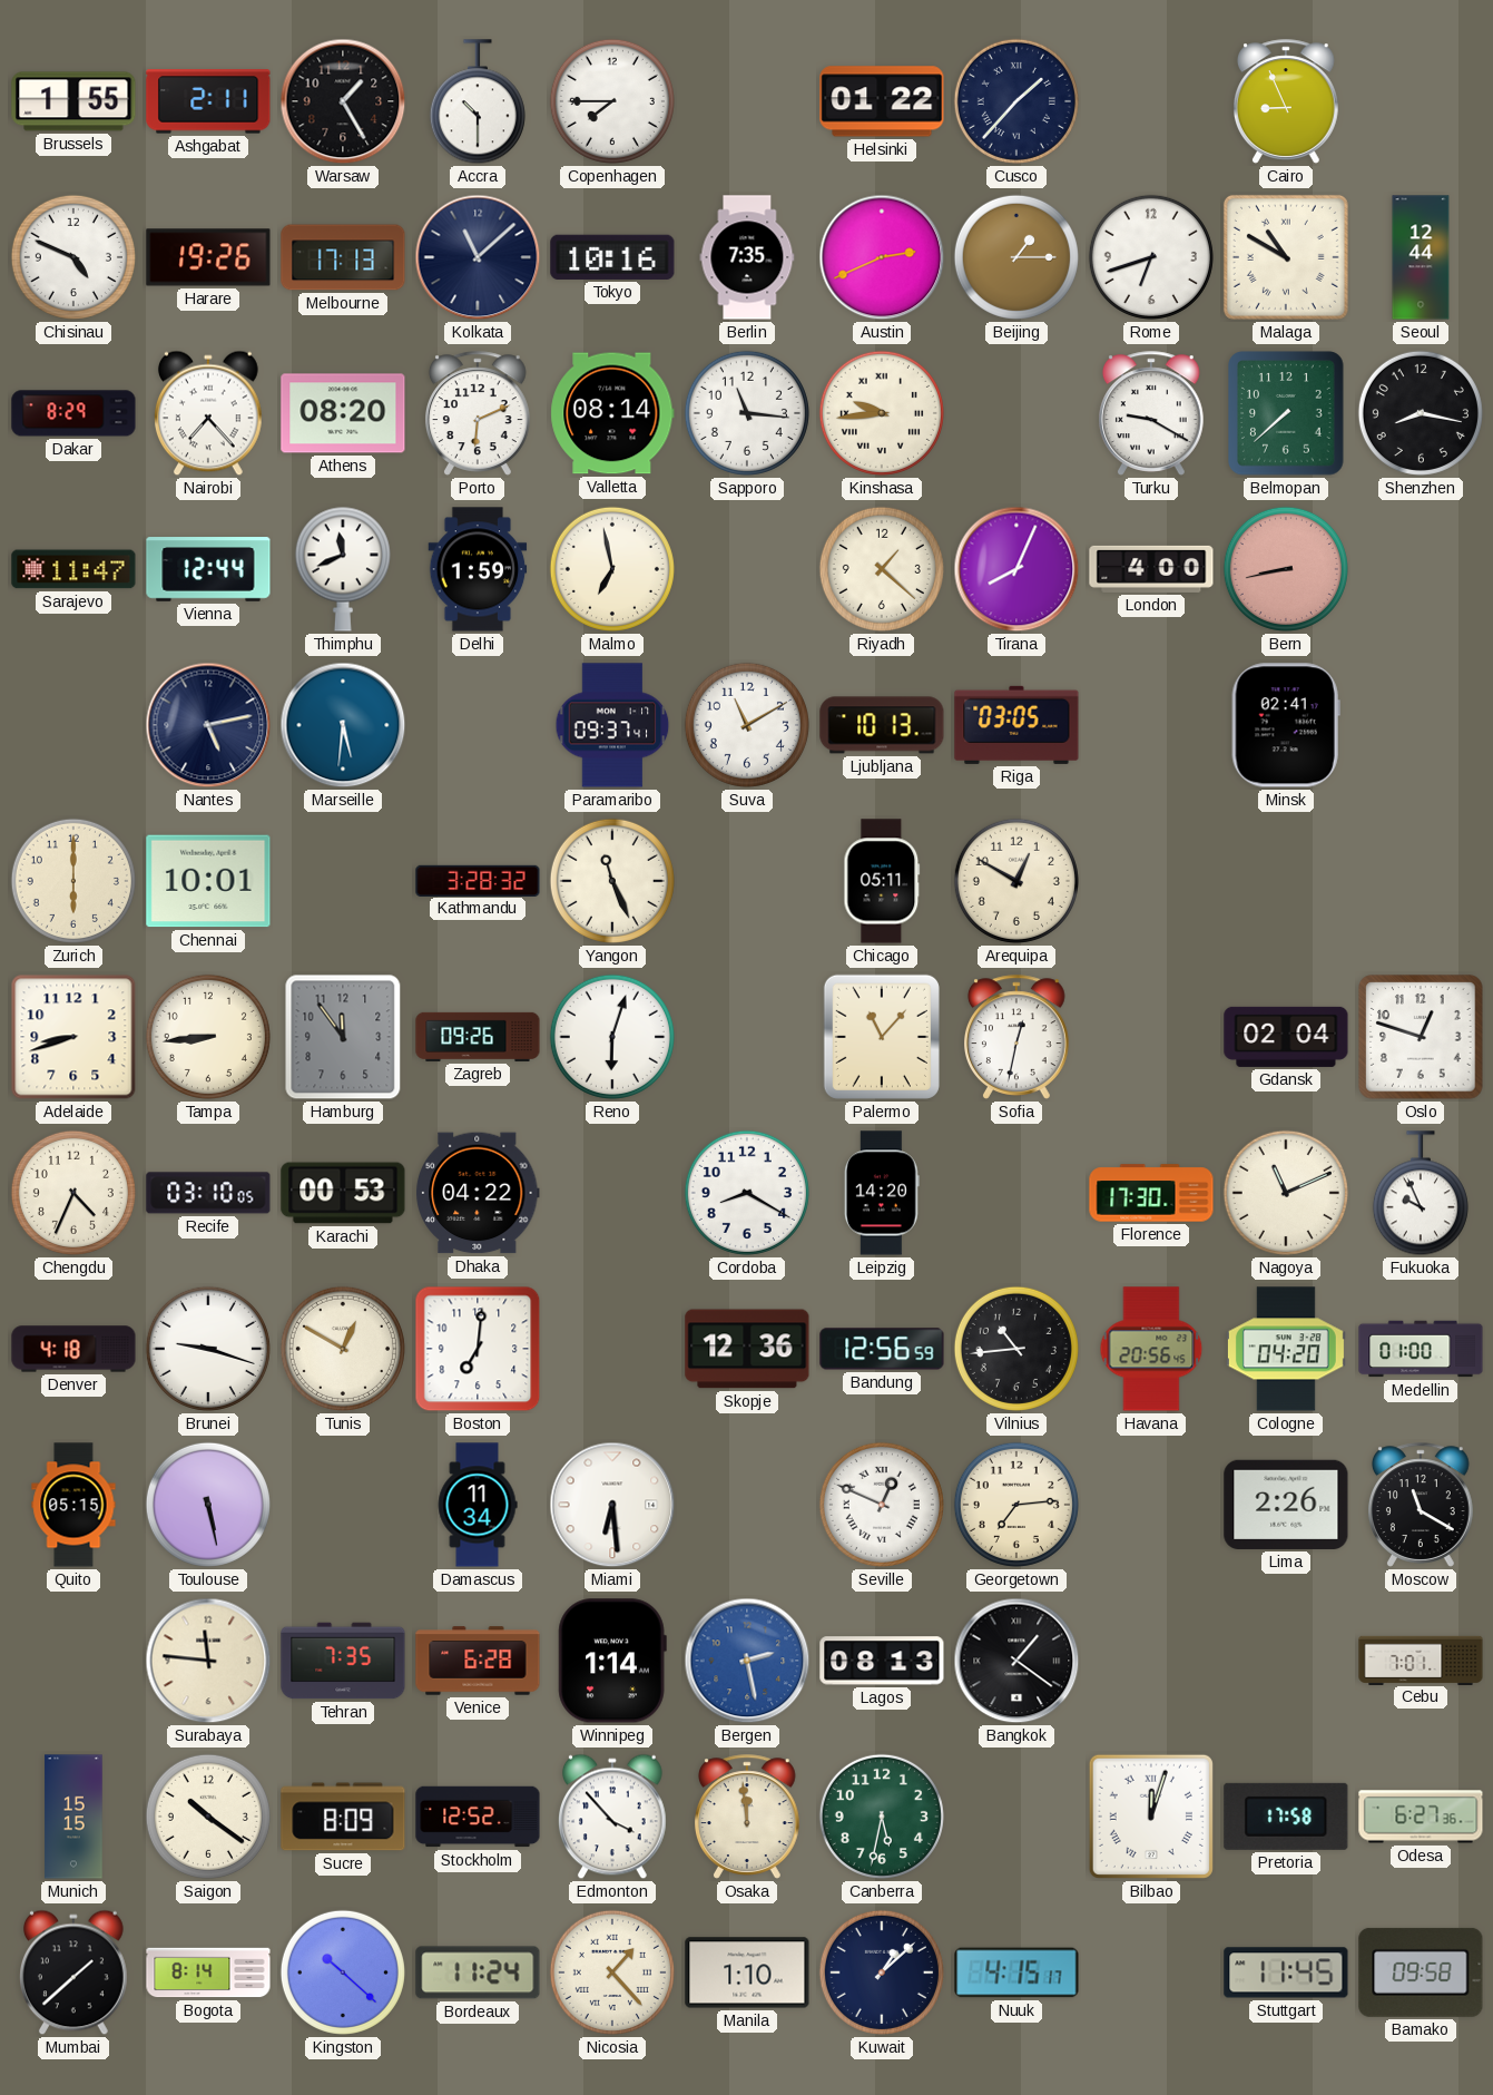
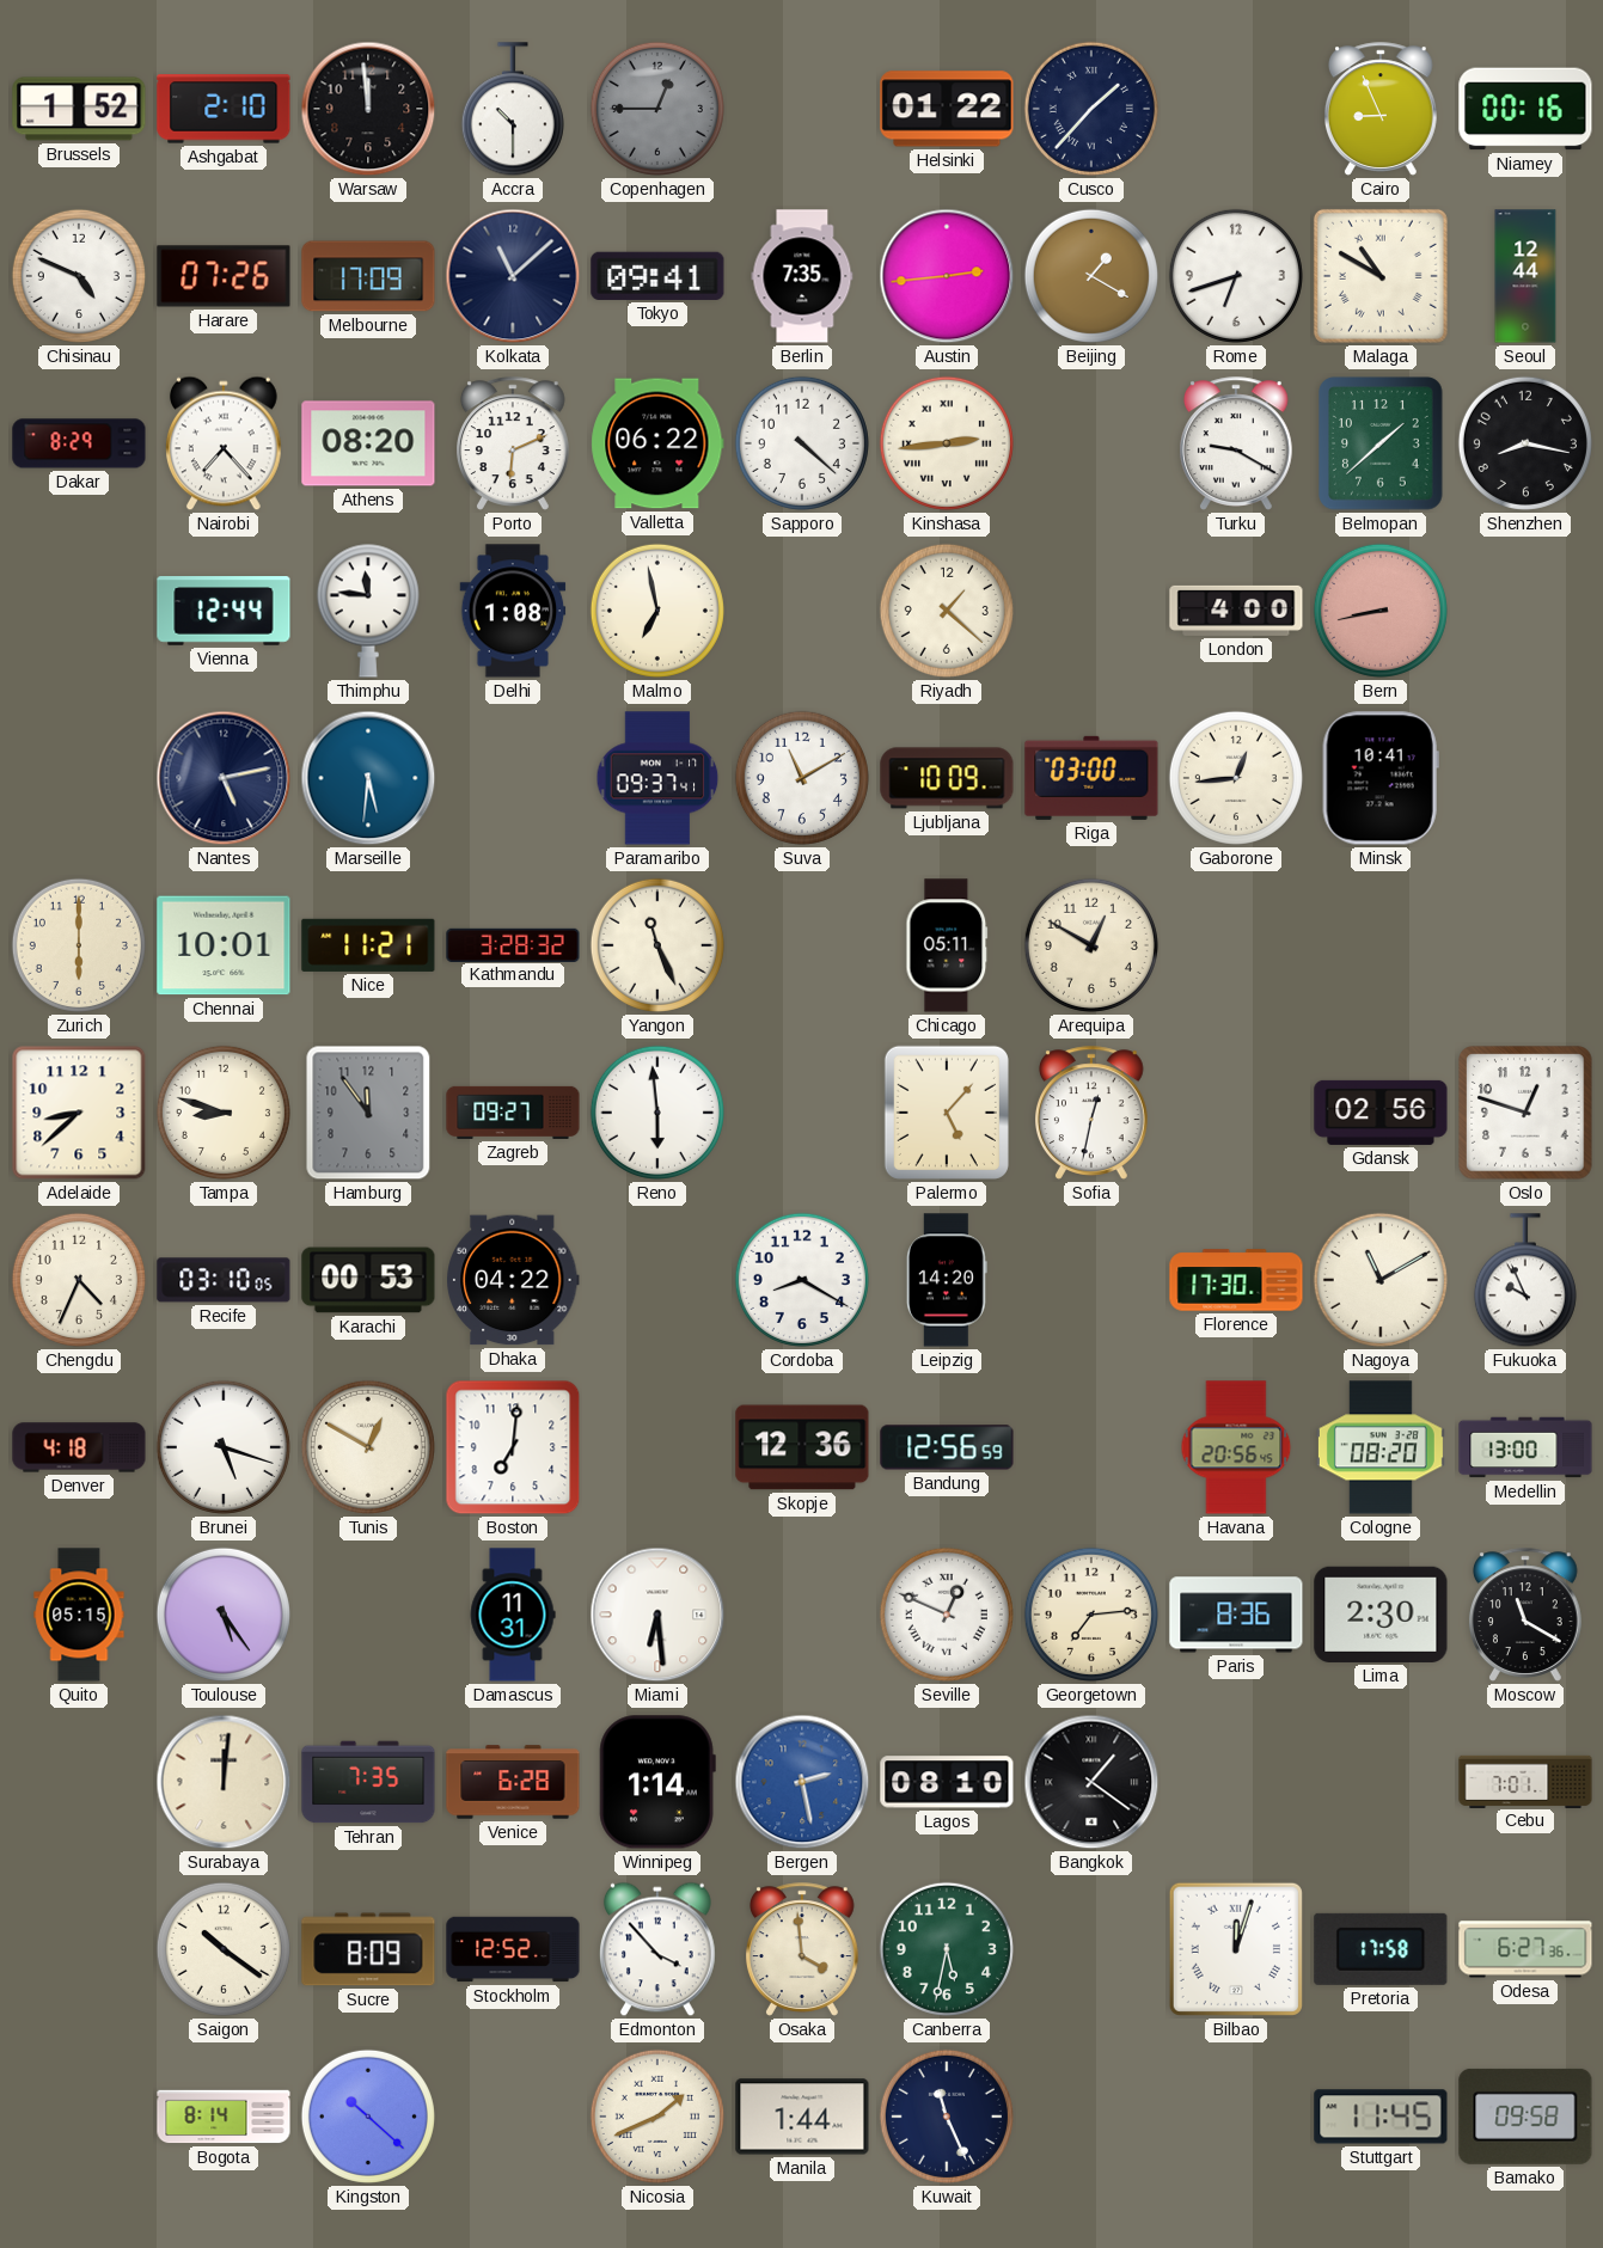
Brussels: 1:55 -> 1:52
Ashgabat: 2:11 -> 2:10
Warsaw: 1:25 -> 11:59
Copenhagen: 7:45 -> 12:45
Copenhagen dial: white -> grey
Niamey: none -> 00:16
Harare: 19:26 -> 07:26
Melbourne: 17:13 -> 17:09
Tokyo: 10:16 -> 09:41
Austin: 2:41 -> 2:44
Beijing: 1:15 -> 1:20
Valletta: 08:14 -> 06:22
Sapporo: 11:16 -> 4:22
Kinshasa: 9:44 -> 2:44
Belmopan: 7:38 -> 1:38
Sarajevo: 11:47 -> none
Thimphu: 11:41 -> 11:46
Delhi: 1:59 -> 1:08
Tirana: 8:04 -> none
Ljubljana: 10:13 -> 10:09
Riga: 03:05 -> 03:00
Gaborone: none -> 12:44
Minsk: 02:41 -> 10:41
Nice: none -> 11:21
Adelaide: 8:42 -> 8:38
Tampa: 8:44 -> 8:48
Zagreb: 09:26 -> 09:27
Reno: 6:03 -> 5:59
Palermo: 11:07 -> 5:07
Gdansk: 02:04 -> 02:56
Nagoya: 11:11 -> 11:10
Brunei: 9:18 -> 5:18
Vilnius: 10:44 -> none
Cologne: 04:20 -> 08:20
Medellin: 01:00 -> 13:00
Toulouse: 5:28 -> 5:24
Damascus: 11:34 -> 11:31
Paris: none -> 8:36
Lima: 2:26 -> 2:30
Surabaya: 11:46 -> 12:01
Lagos: 08:13 -> 08:10
Munich: 15:15 -> none
Osaka: 11:59 -> 3:59
Mumbai: 1:38 -> none
Bordeaux: 11:24 -> none
Nicosia: 1:23 -> 1:41
Manila: 1:10 -> 1:44
Kuwait: 1:08 -> 11:26
Nuuk: 4:15 -> none
